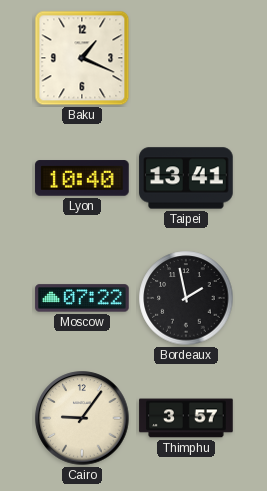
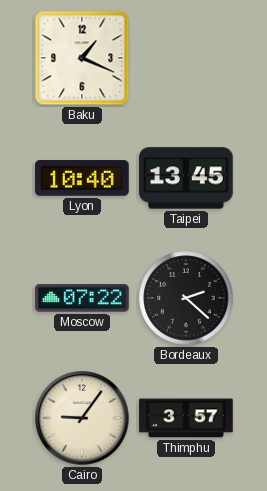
Taipei: 13:41 -> 13:45
Bordeaux: 1:58 -> 2:22
